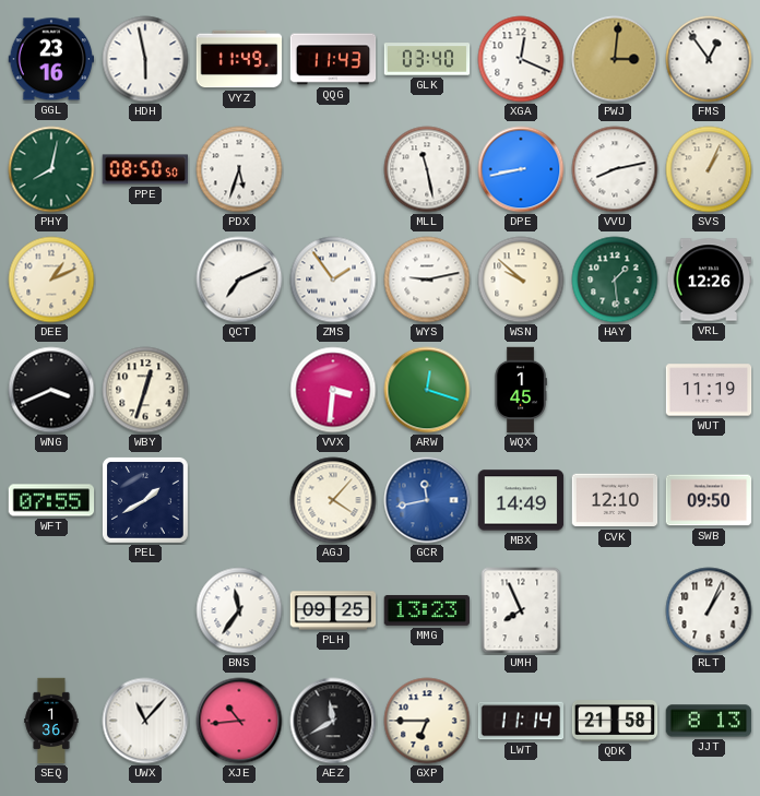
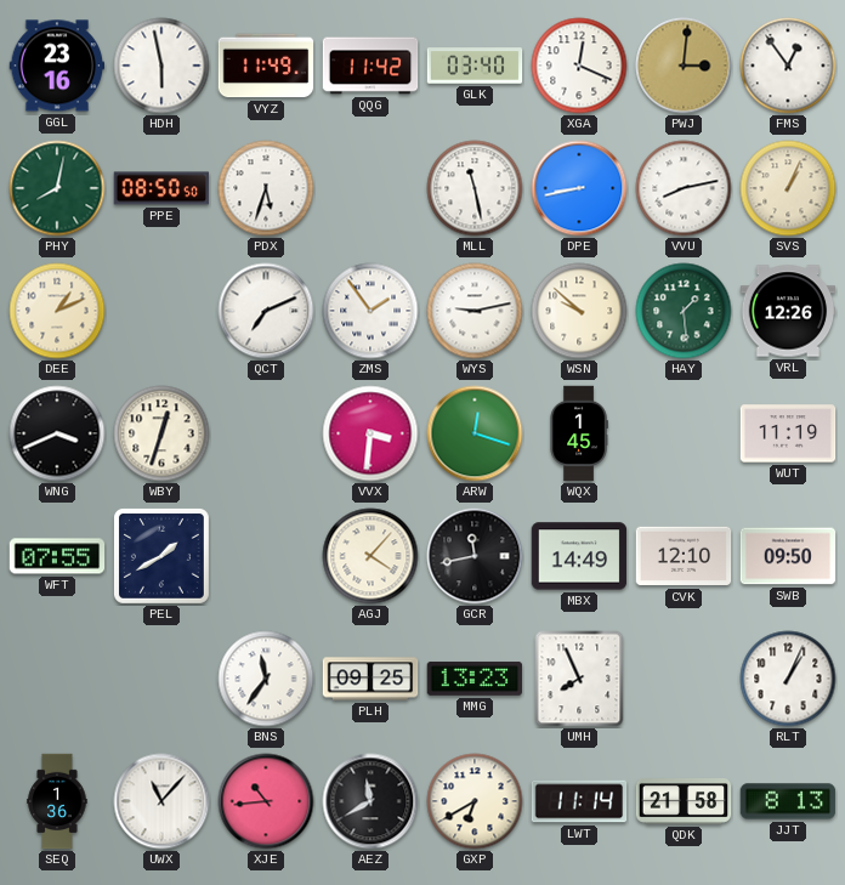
QQG: 11:43 -> 11:42
GCR dial: blue -> black
GXP: 6:45 -> 6:40
